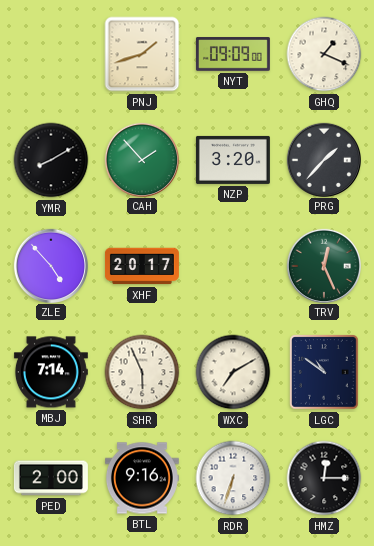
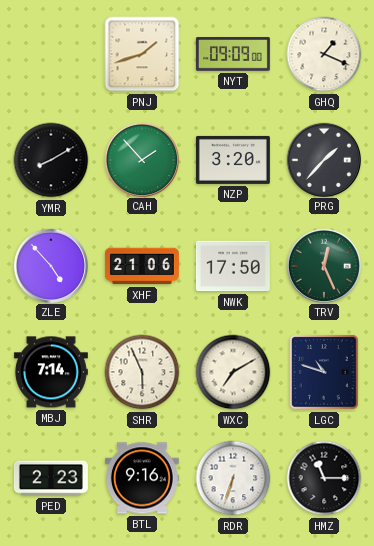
XHF: 20:17 -> 21:06
NWK: none -> 17:50
LGC: 10:51 -> 10:48
PED: 2:00 -> 2:23
HMZ: 12:15 -> 11:15
